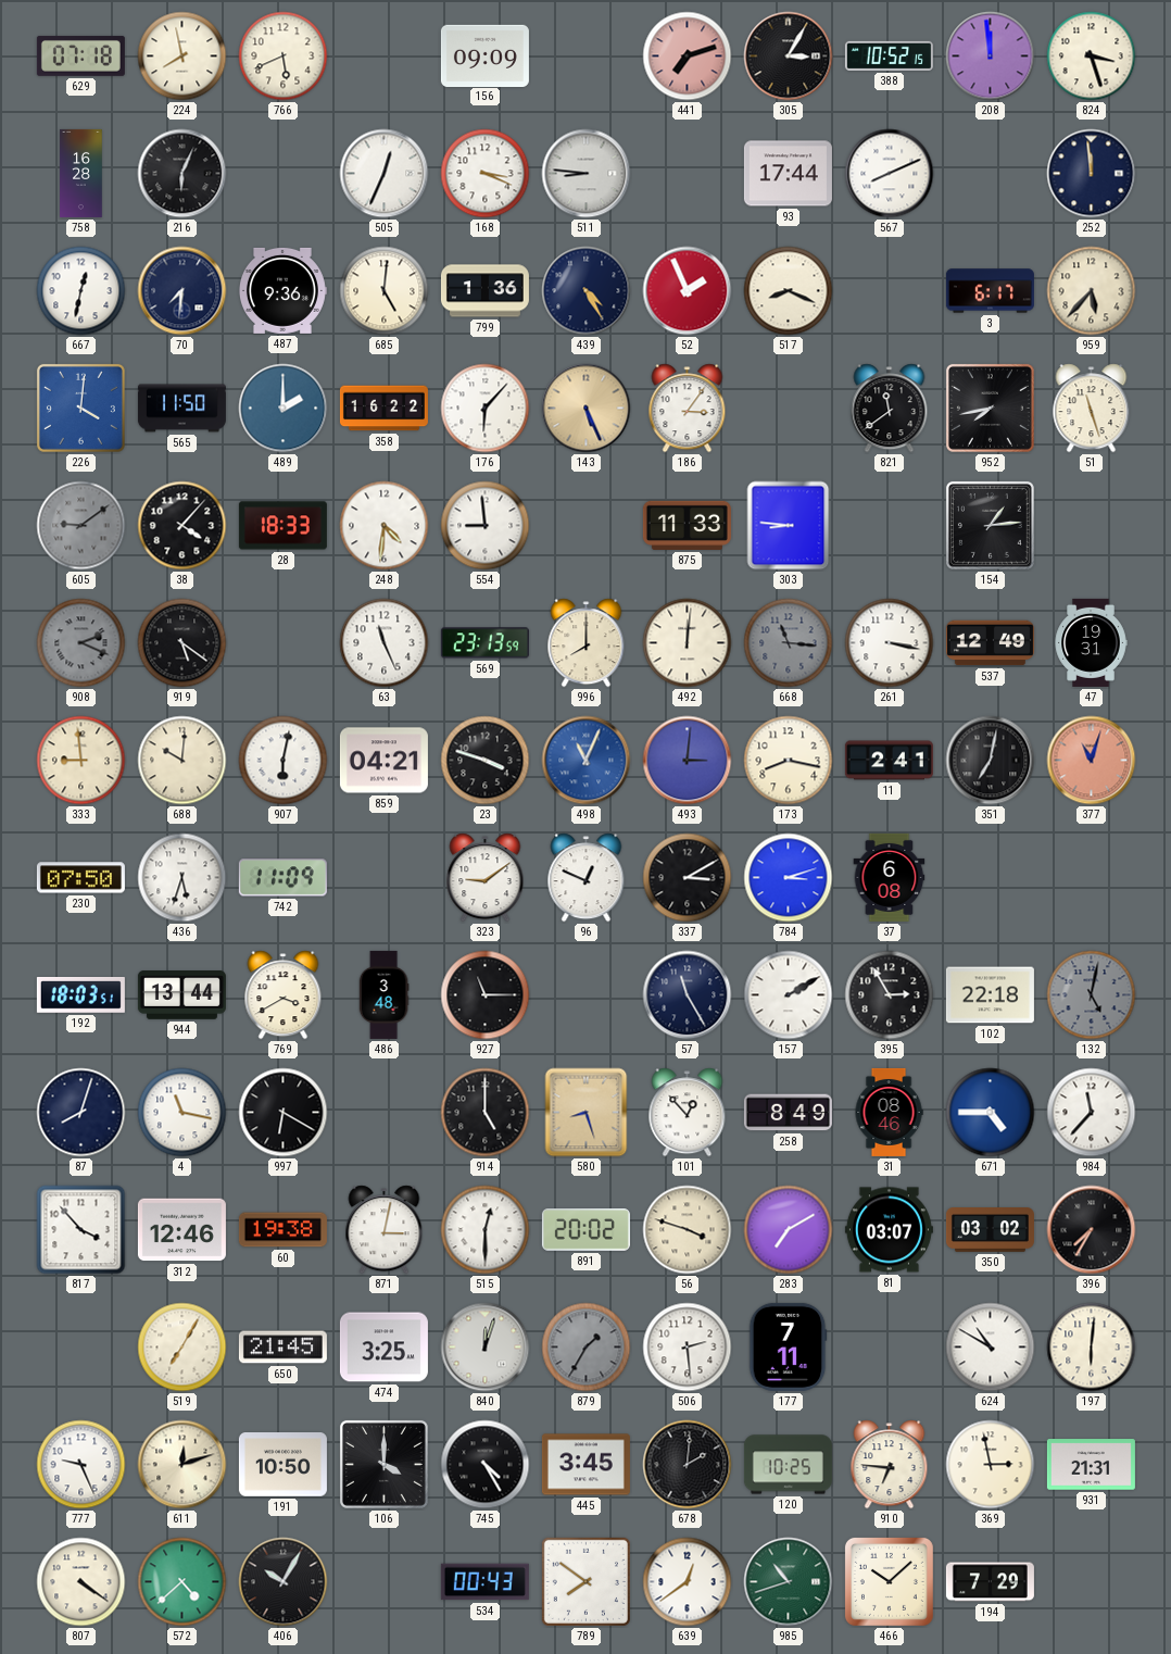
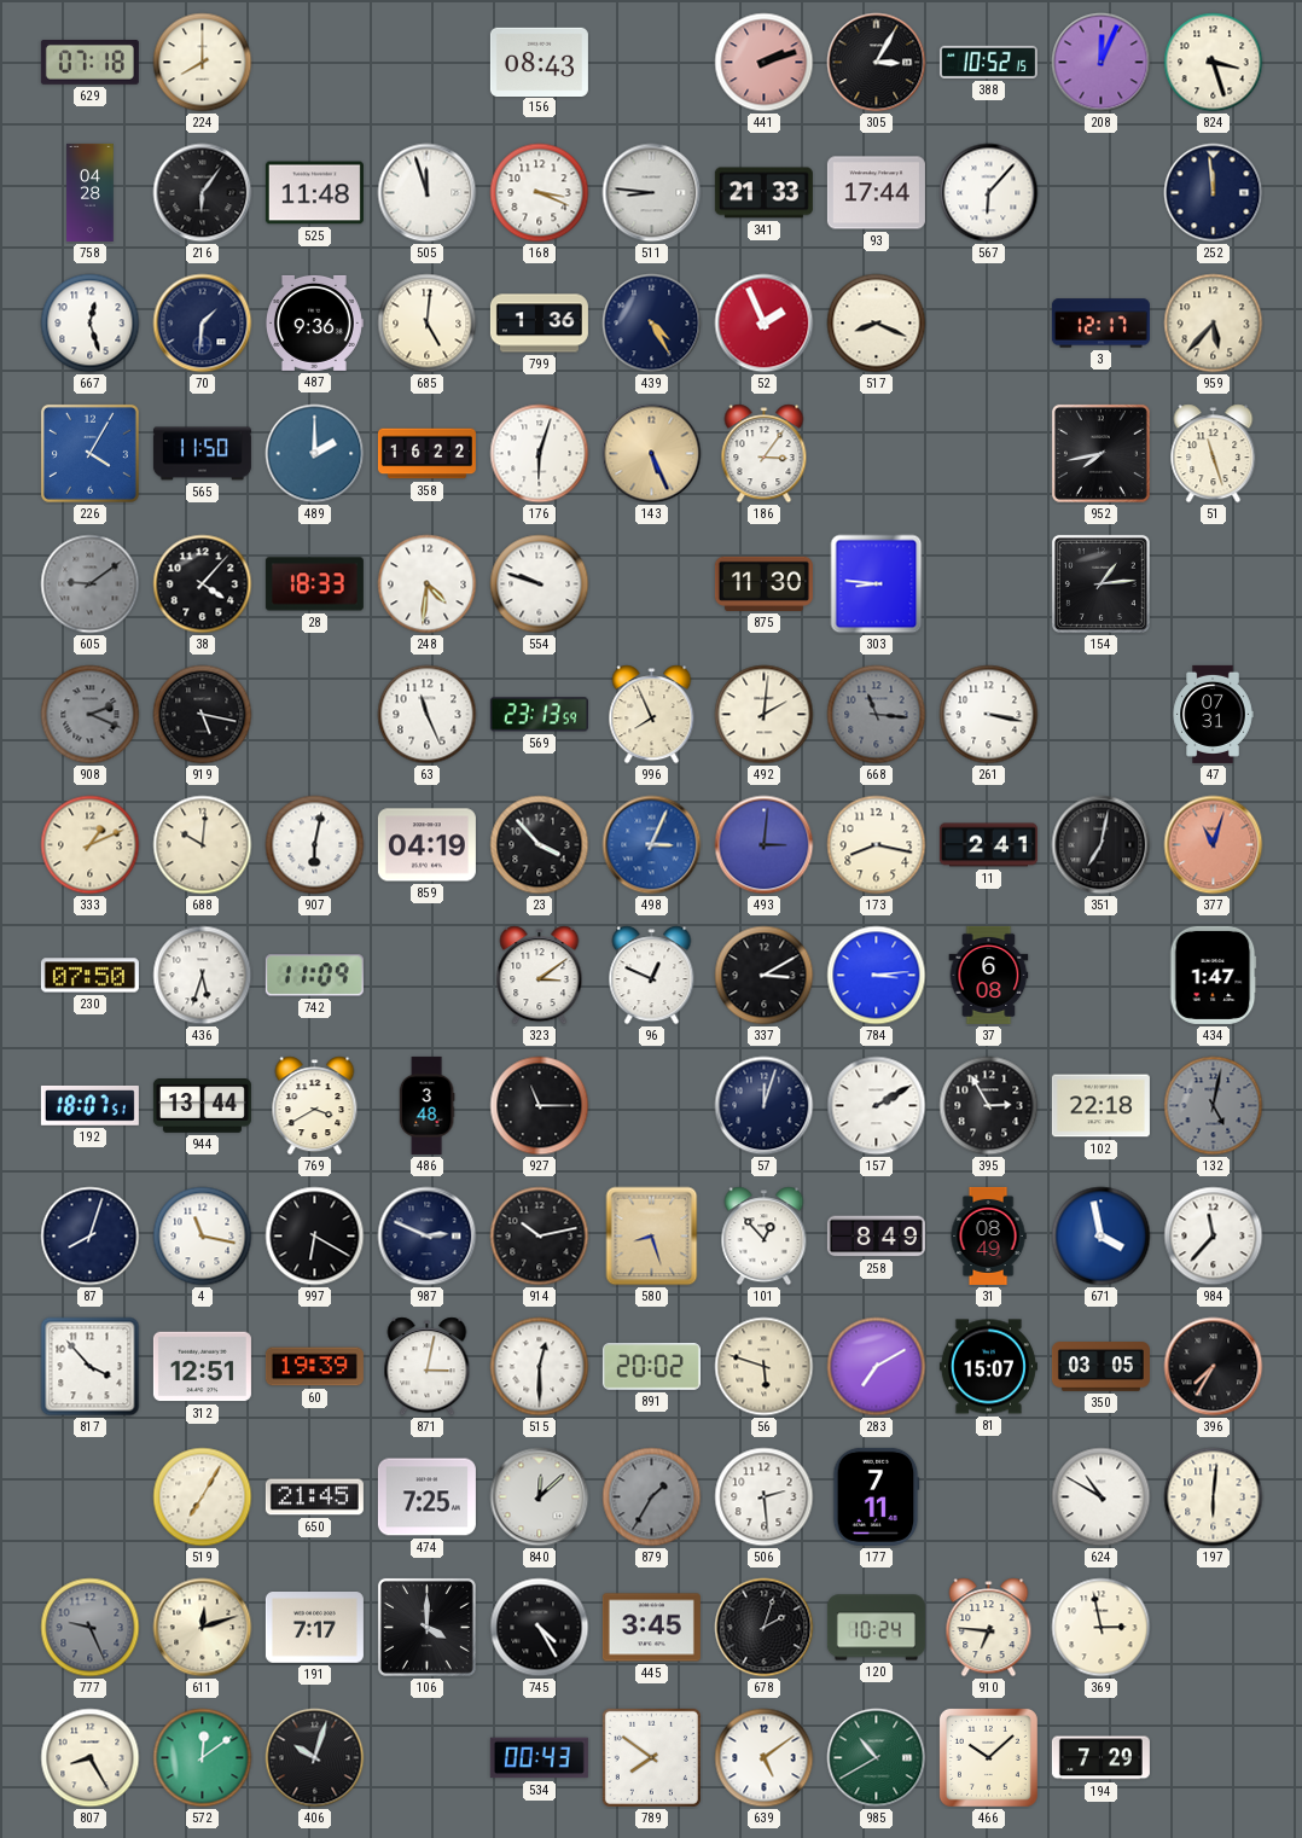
224: 7:58 -> 8:00
766: 5:41 -> none
156: 09:09 -> 08:43
441: 7:12 -> 2:12
208: 11:59 -> 12:04
758: 16:28 -> 04:28
216: 6:04 -> 6:06
525: none -> 11:48
505: 12:34 -> 11:57
341: none -> 21:33
567: 8:11 -> 6:07
667: 12:32 -> 12:27
70: 7:31 -> 1:31
3: 6:17 -> 12:17
226: 4:01 -> 4:05
176: 6:07 -> 6:03
821: 11:39 -> none
554: 8:59 -> 9:48
875: 11:33 -> 11:30
919: 5:21 -> 5:17
996: 8:00 -> 7:56
492: 12:01 -> 2:01
537: 12:49 -> none
47: 19:31 -> 07:31
333: 8:59 -> 1:11
859: 04:21 -> 04:19
23: 3:48 -> 3:53
498: 11:04 -> 3:04
323: 9:09 -> 3:09
784: 3:12 -> 3:14
434: none -> 1:47
192: 18:03 -> 18:07
57: 11:25 -> 12:03
987: none -> 2:49
914: 5:00 -> 10:13
31: 08:46 -> 08:49
671: 4:45 -> 3:58
312: 12:46 -> 12:51
60: 19:38 -> 19:39
56: 3:48 -> 5:48
81: 03:07 -> 15:07
350: 03:02 -> 03:05
474: 3:25 -> 7:25
840: 12:03 -> 12:08
777 dial: white -> grey
191: 10:50 -> 7:17
678: 2:01 -> 2:03
120: 10:25 -> 10:24
931: 21:31 -> none
807: 4:21 -> 8:25
572: 4:38 -> 12:09
406: 10:05 -> 10:03
639: 12:39 -> 5:09
985: 10:42 -> 10:40
